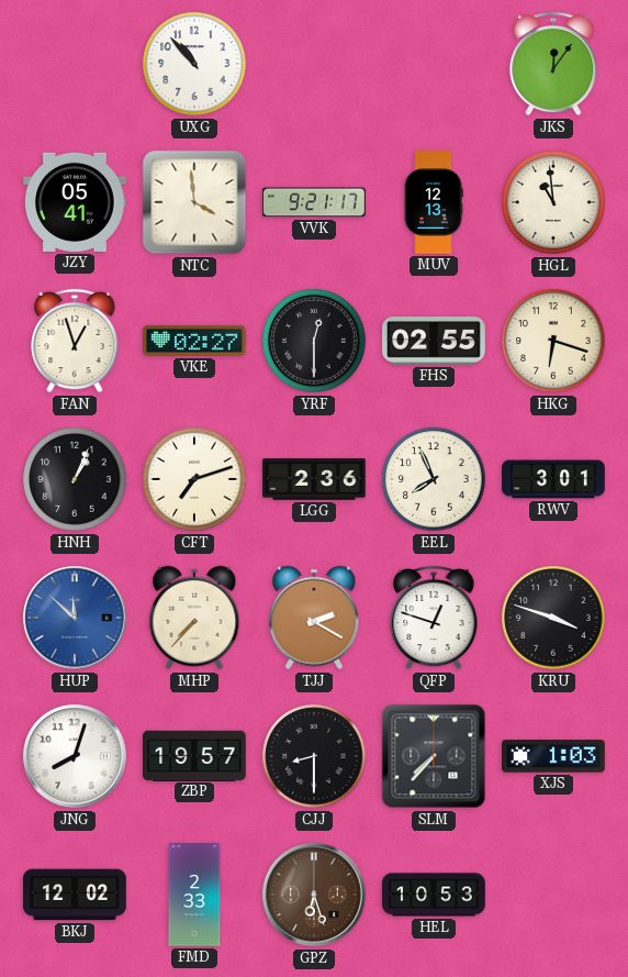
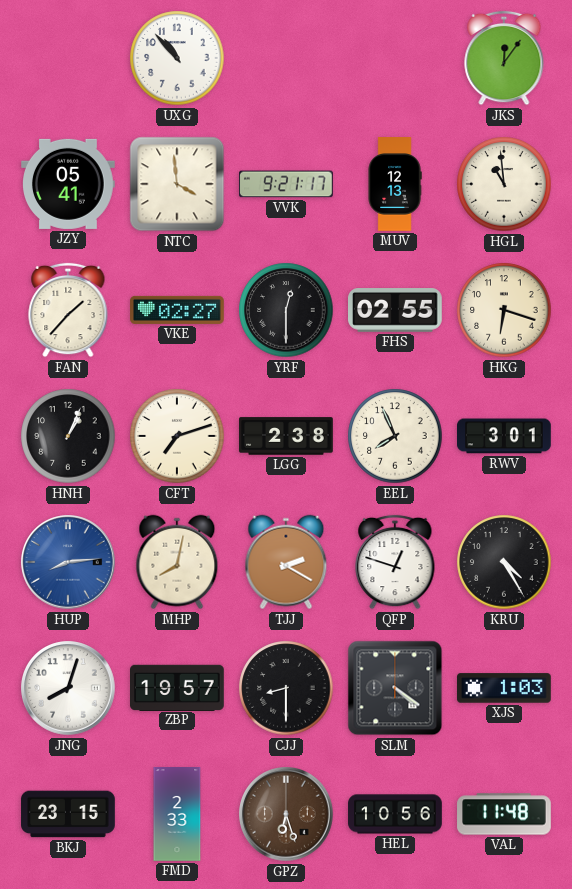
FAN: 12:57 -> 1:37
LGG: 2:36 -> 2:38
HUP: 11:52 -> 8:14
MHP: 7:37 -> 8:02
KRU: 3:48 -> 4:25
SLM: 7:37 -> 4:21
BKJ: 12:02 -> 23:15
HEL: 10:53 -> 10:56
VAL: none -> 11:48
